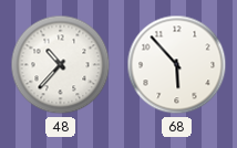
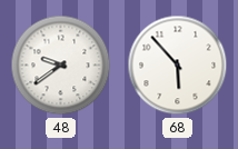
48: 10:37 -> 9:39
